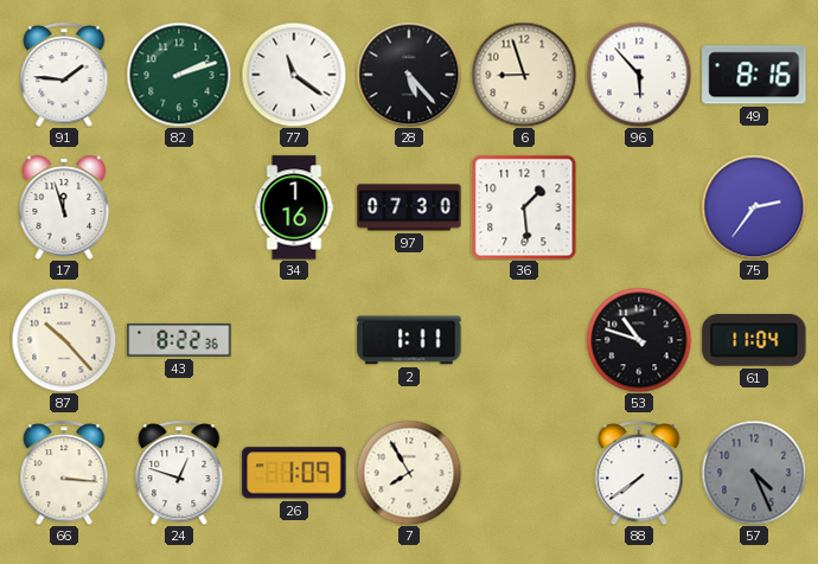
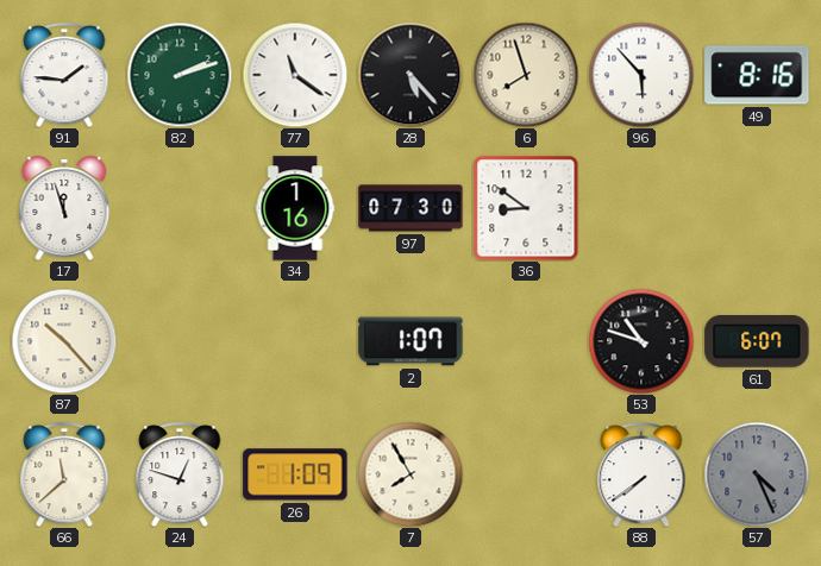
6: 8:57 -> 7:57
36: 1:29 -> 8:51
75: 2:36 -> none
43: 8:22 -> none
2: 1:11 -> 1:07
61: 11:04 -> 6:07
66: 3:16 -> 11:38
